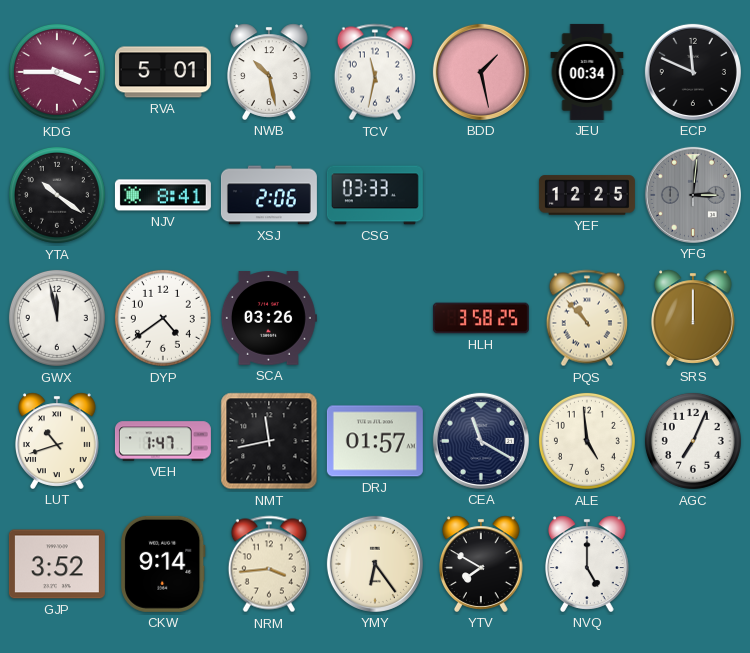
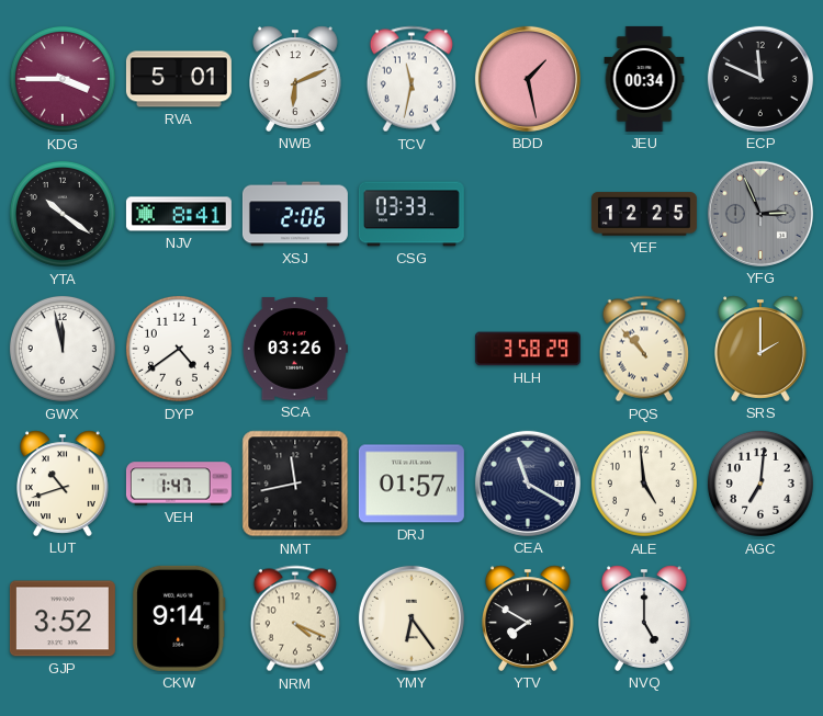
NWB: 10:28 -> 6:11
YFG: 3:01 -> 2:56
HLH: 3:58:25 -> 3:58:29
SRS: 12:00 -> 2:00
AGC: 7:04 -> 7:01
NRM: 3:44 -> 4:19
